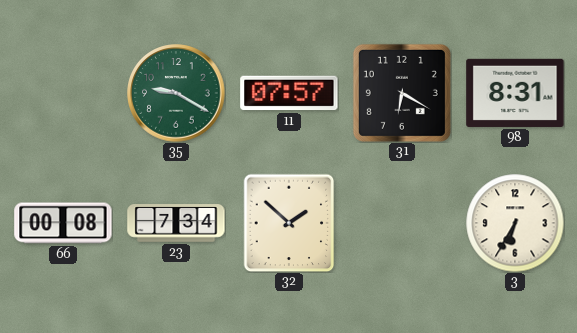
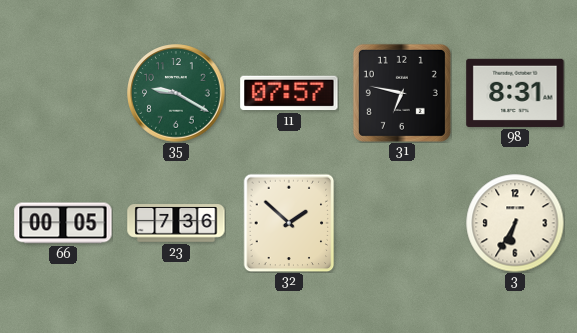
31: 6:20 -> 6:47
66: 00:08 -> 00:05
23: 7:34 -> 7:36
